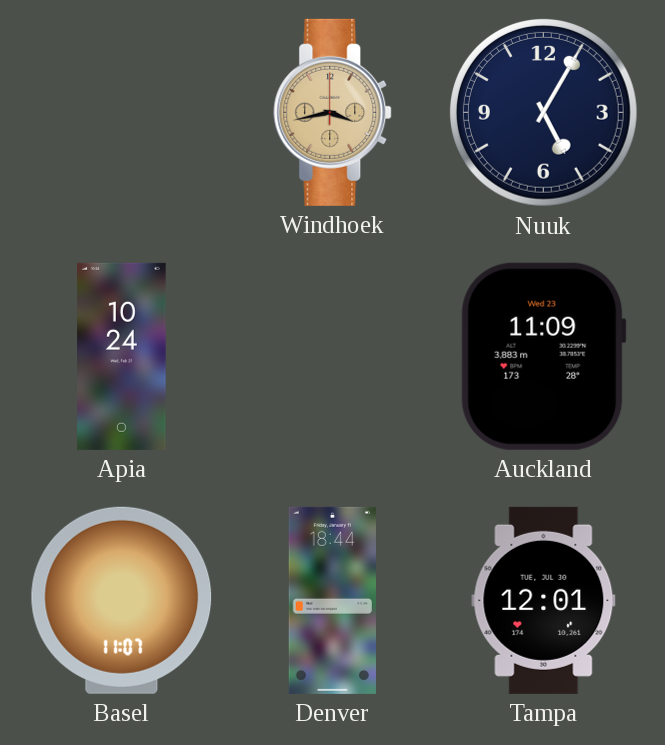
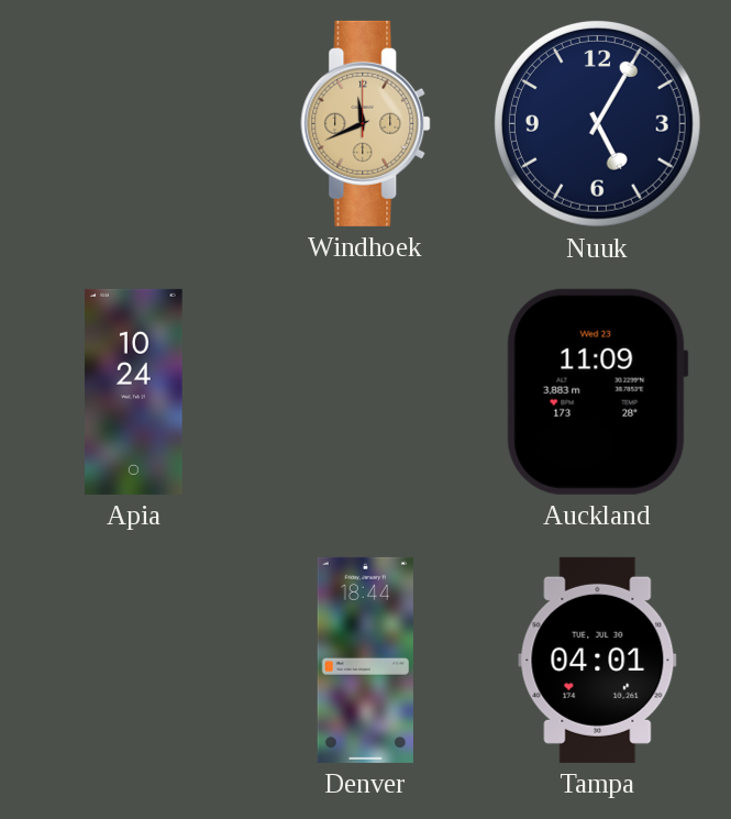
Windhoek: 3:43 -> 11:41
Basel: 11:07 -> none
Tampa: 12:01 -> 04:01
